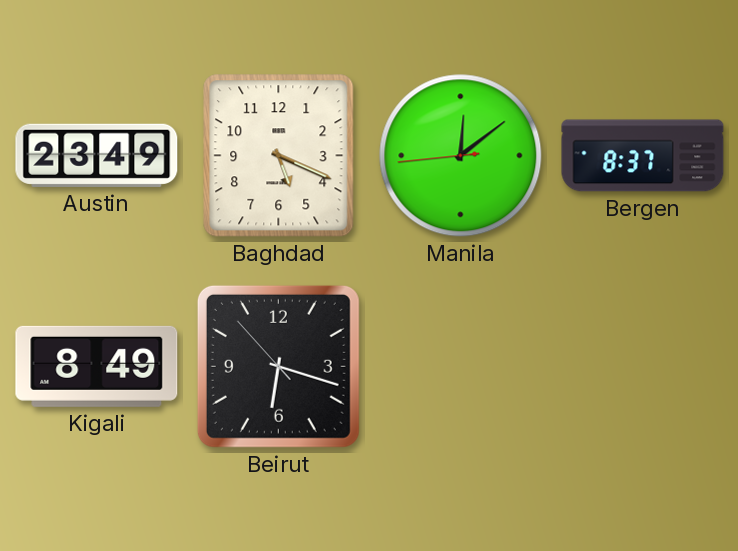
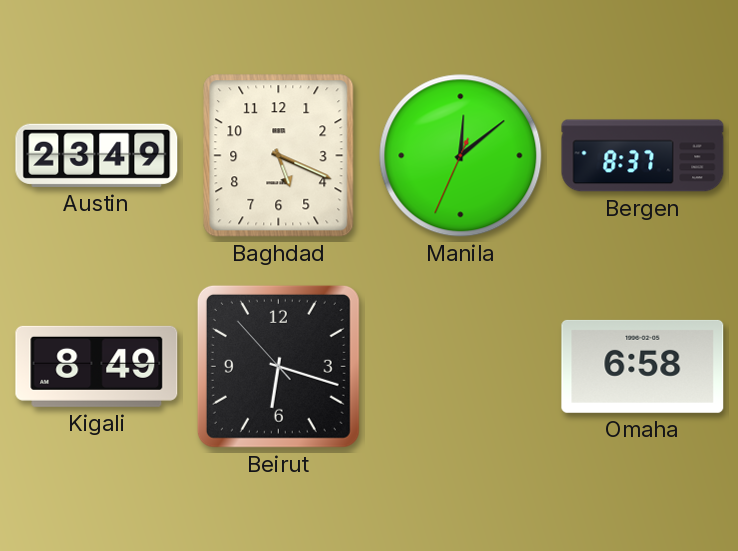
Manila: 12:08:44 -> 12:08:34
Omaha: none -> 6:58
